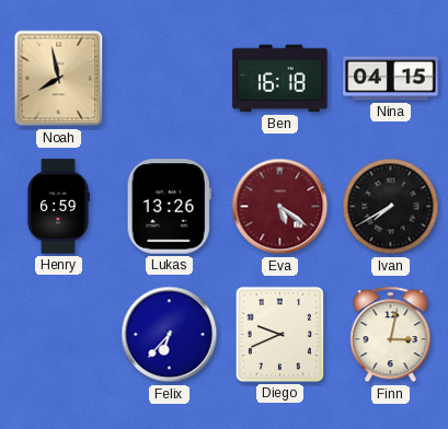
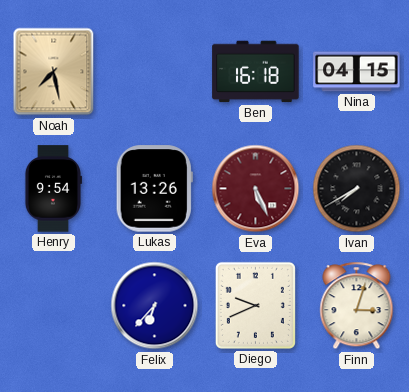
Noah: 7:58 -> 7:28
Henry: 6:59 -> 9:54
Eva: 5:21 -> 5:26
Finn: 3:02 -> 3:03
